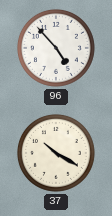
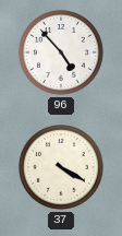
37: 10:20 -> 4:20
